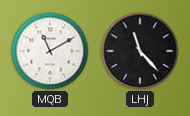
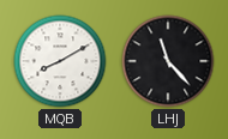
MQB: 11:10 -> 8:10
